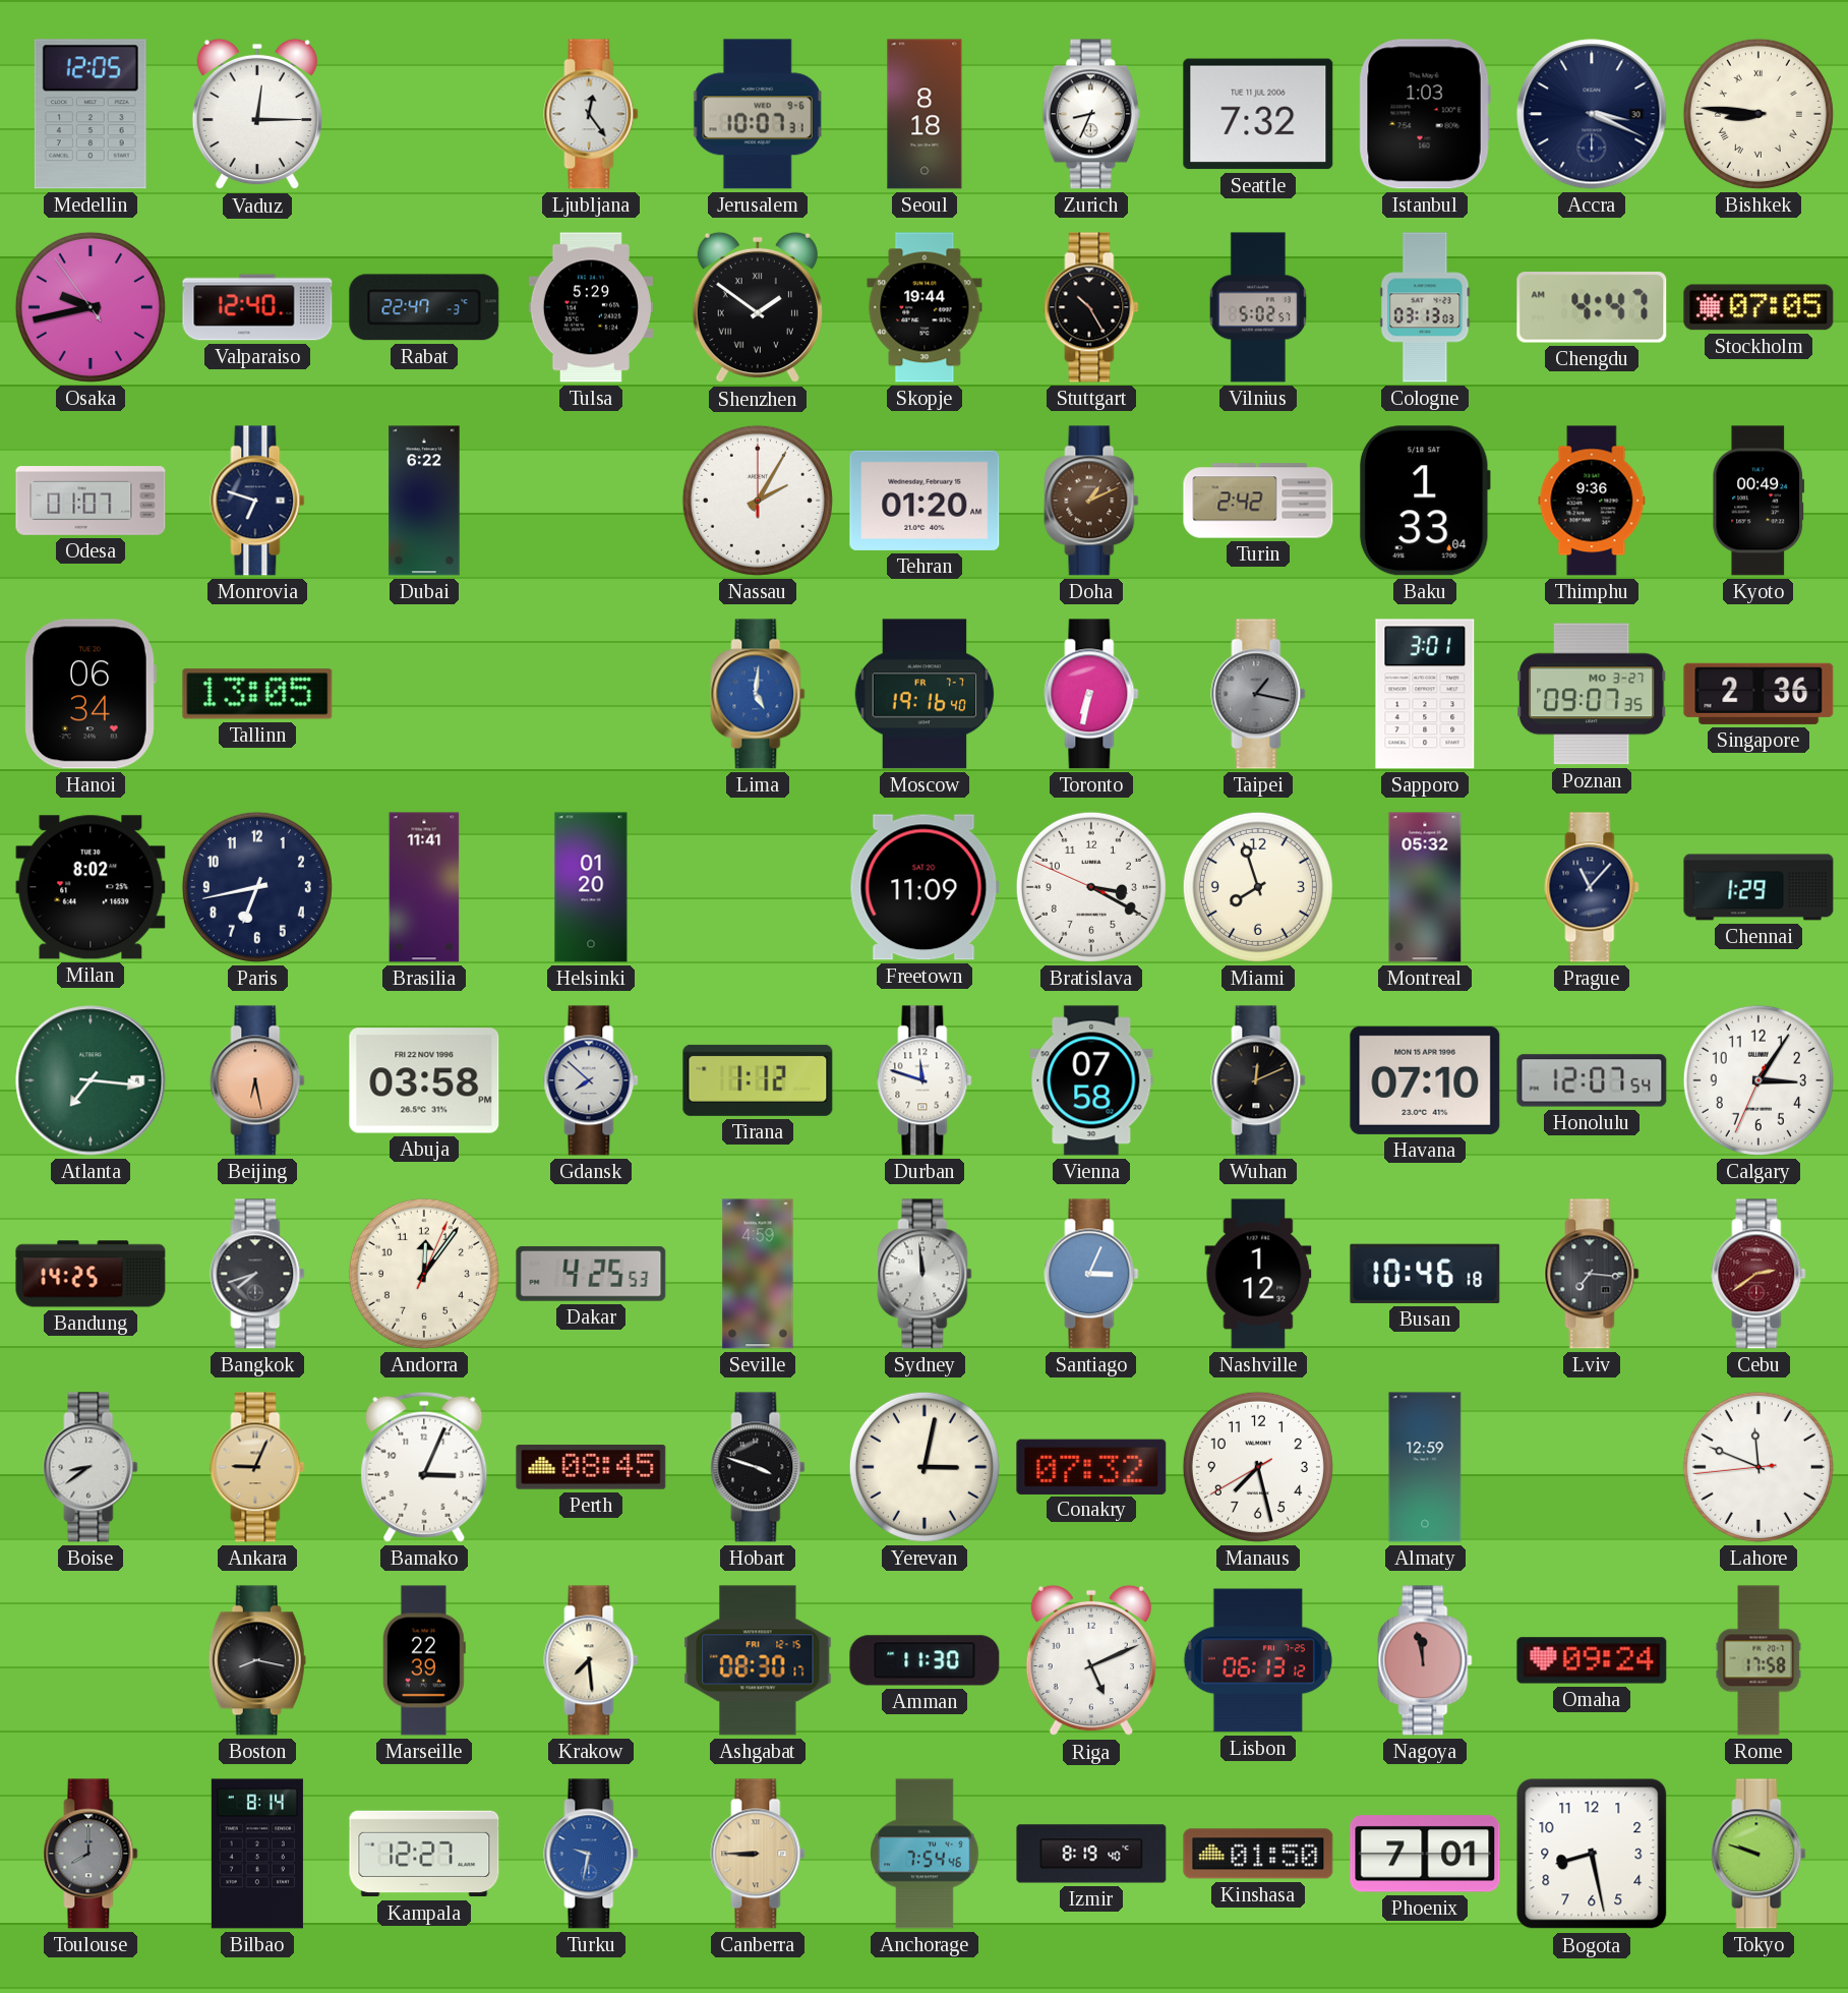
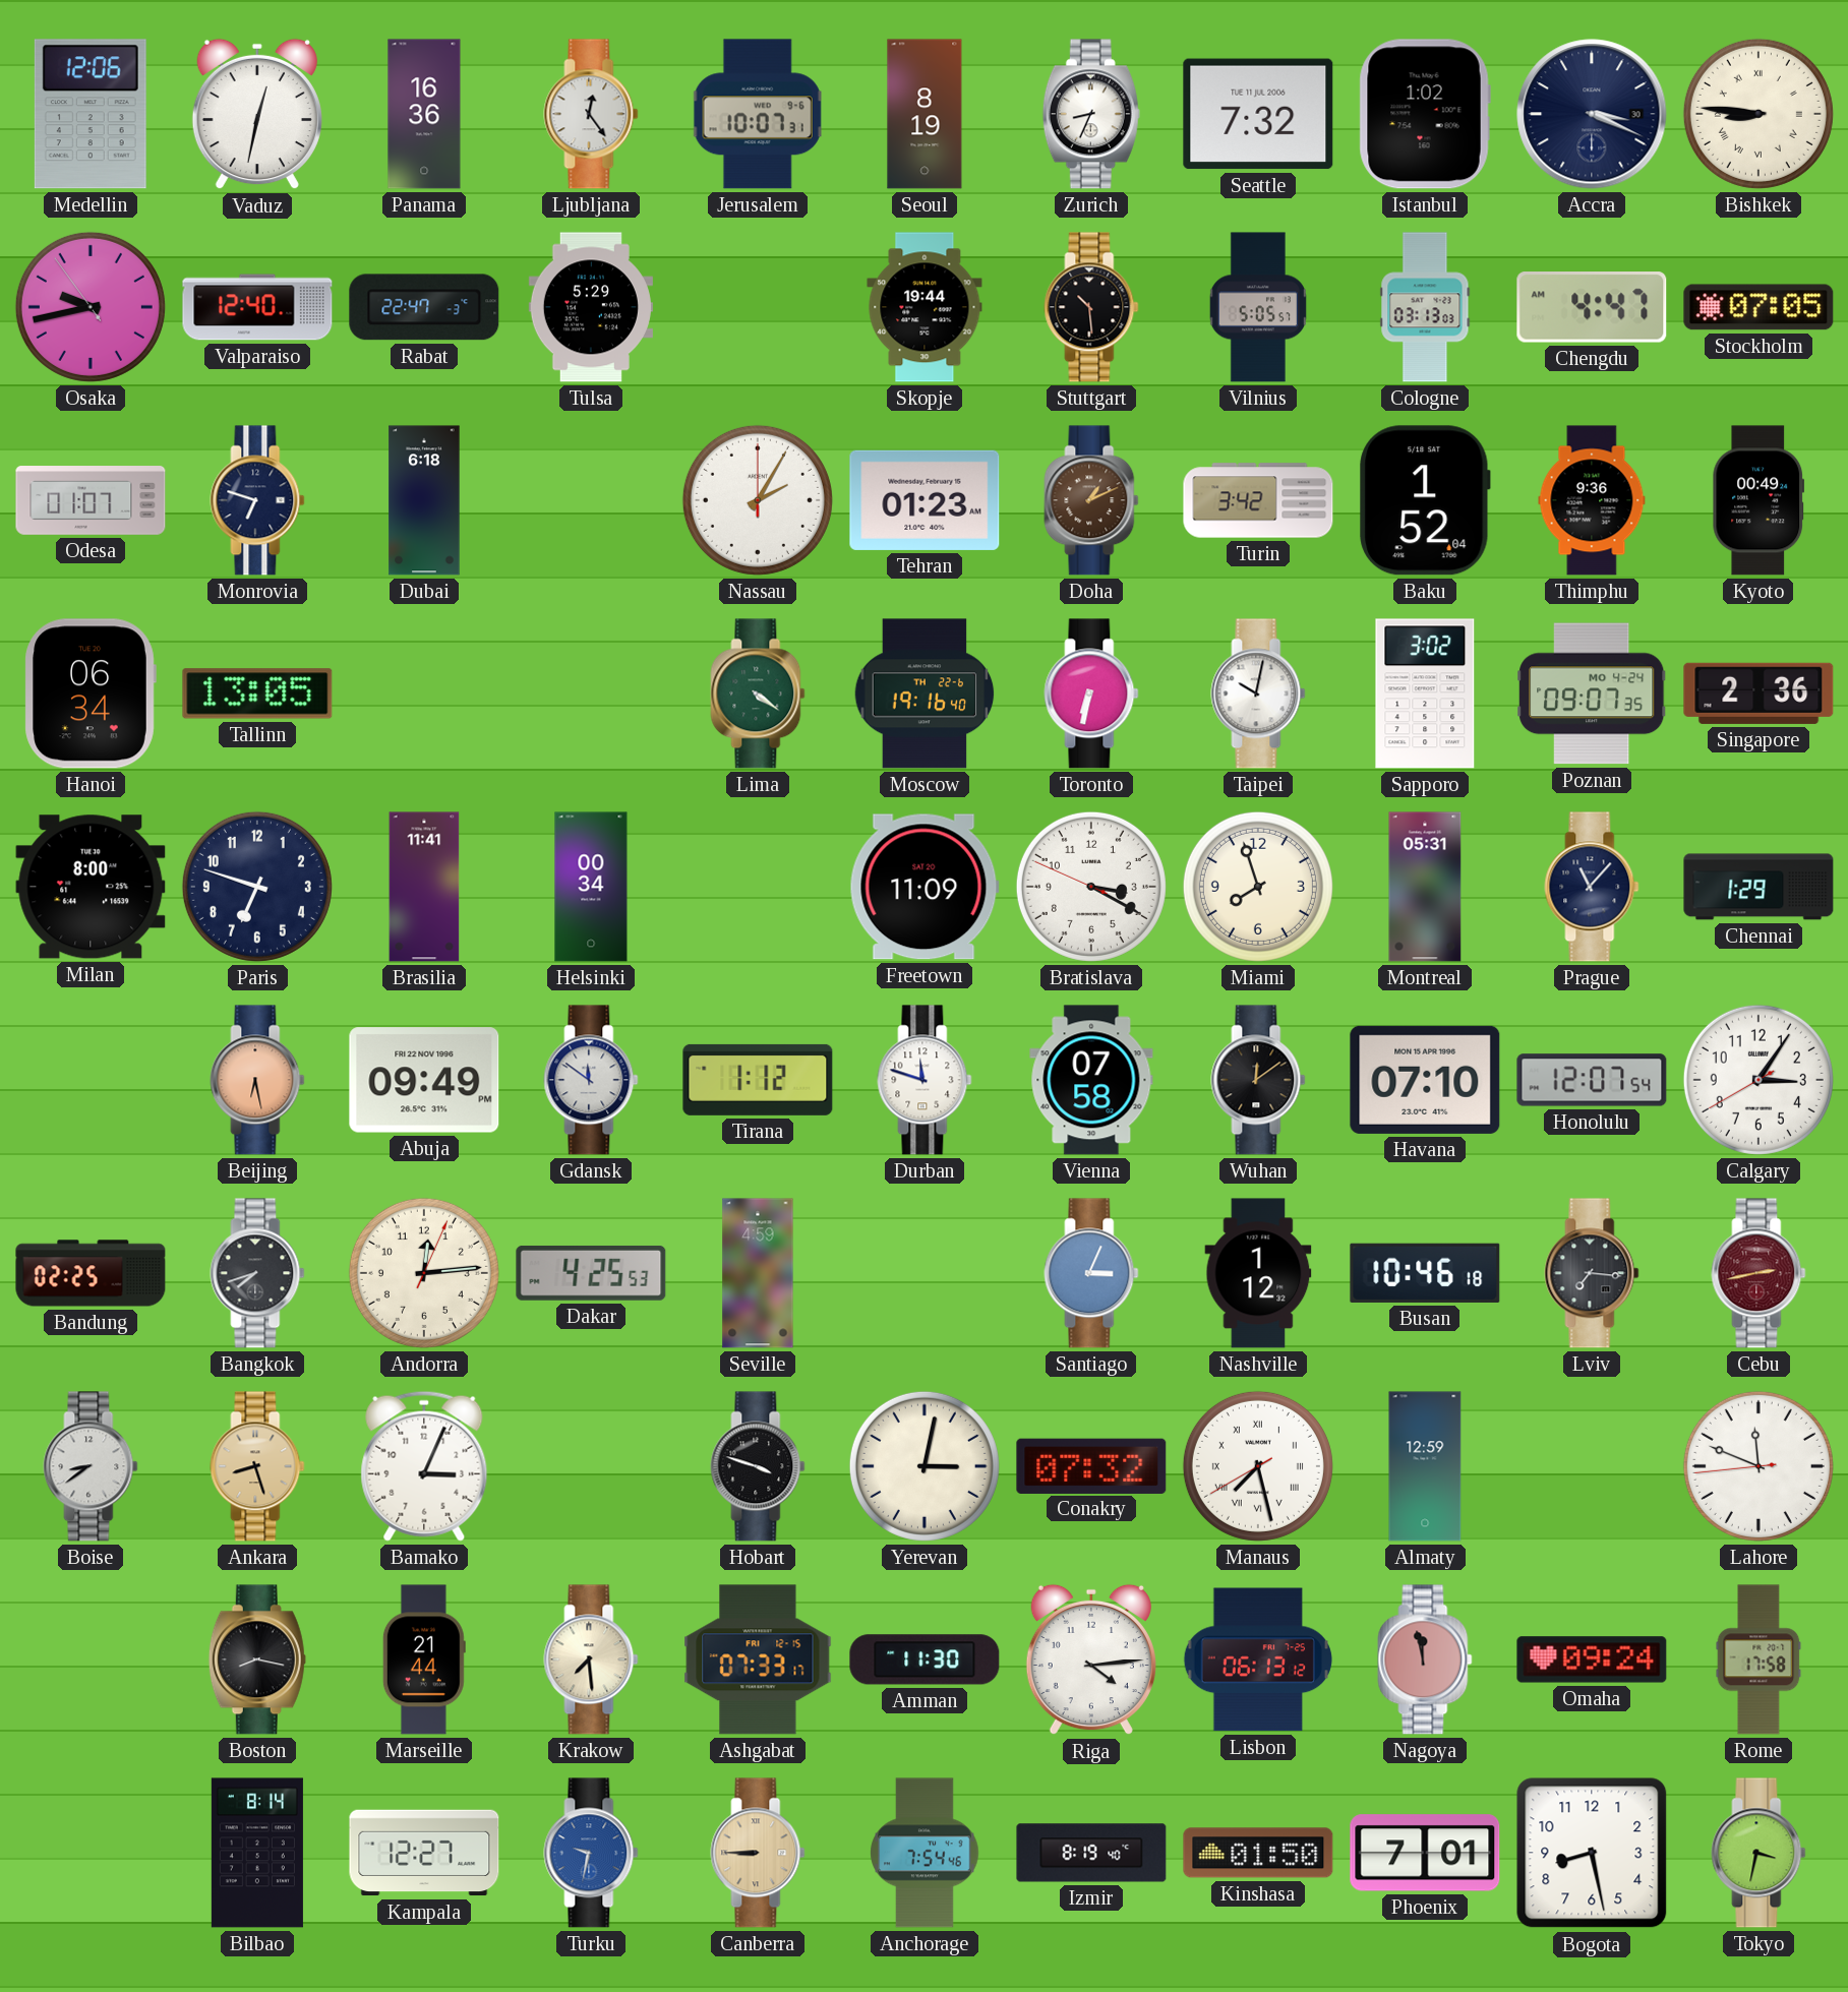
Medellin: 12:05 -> 12:06
Vaduz: 12:15 -> 12:32
Panama: none -> 16:36
Seoul: 8:18 -> 8:19
Istanbul: 1:03 -> 1:02
Shenzhen: 1:51 -> none
Stuttgart: 10:25 -> 10:29
Vilnius: 5:02 -> 5:05
Dubai: 6:22 -> 6:18
Tehran: 01:20 -> 01:23
Turin: 2:42 -> 3:42
Baku: 1:33 -> 1:52
Lima: 5:01 -> 4:21
Lima dial: blue -> green
Moscow date: FR 7-7 -> TH 22-6
Taipei: 1:17 -> 10:02
Taipei dial: grey -> white
Sapporo: 3:01 -> 3:02
Poznan date: MO 3-27 -> MO 4-24
Milan: 8:02 -> 8:00
Paris: 6:43 -> 6:48
Helsinki: 01:20 -> 00:34
Montreal: 05:32 -> 05:31
Atlanta: 7:16 -> none
Abuja: 03:58 -> 09:49
Gdansk: 7:52 -> 11:51
Wuhan: 12:11 -> 12:09
Calgary: 3:05:34 -> 3:05:40
Bandung: 14:25 -> 02:25
Andorra: 12:06 -> 12:14
Sydney: 11:59 -> none
Cebu: 2:39 -> 2:43
Ankara: 9:04 -> 8:27
Perth: 08:45 -> none
Manaus numerals: Arabic -> Roman
Marseille: 22:39 -> 21:44
Ashgabat: 08:30 -> 07:33
Riga: 5:11 -> 4:14
Toulouse: 8:00 -> none
Tokyo: 9:48 -> 3:32
